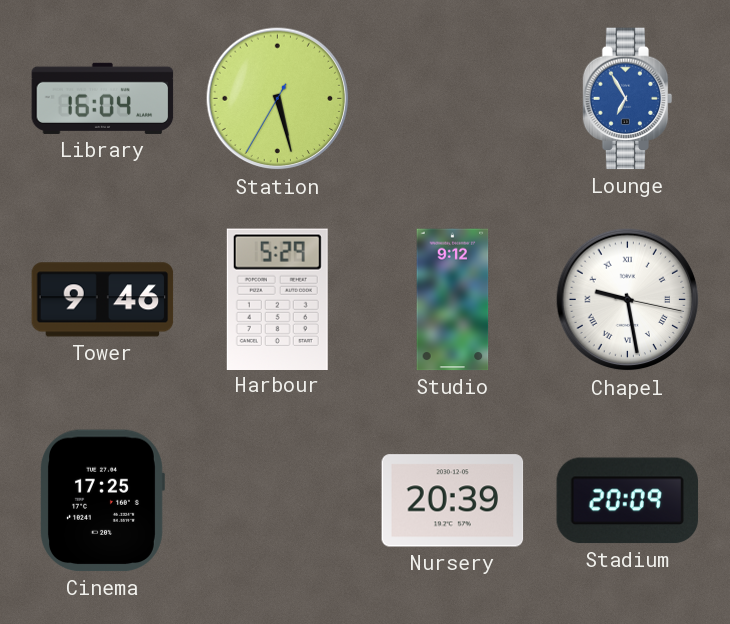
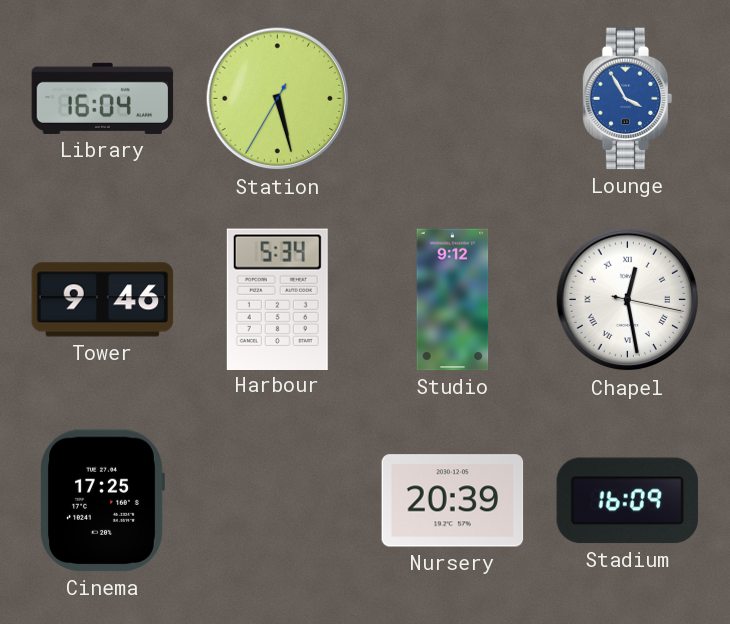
Lounge: 6:55 -> 3:55
Harbour: 5:29 -> 5:34
Chapel: 9:28 -> 12:28
Stadium: 20:09 -> 16:09
